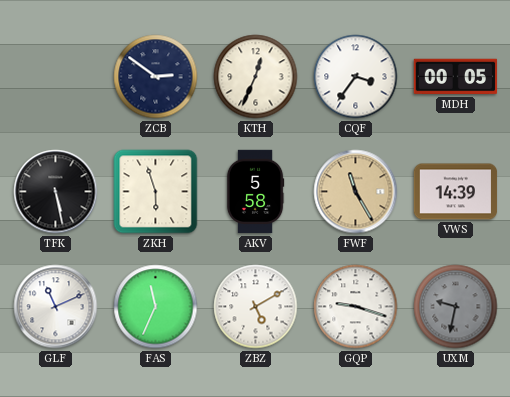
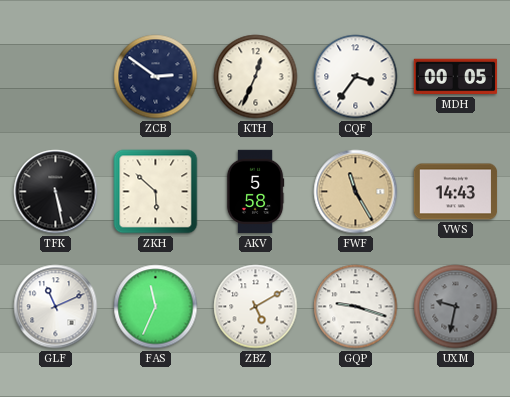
ZKH: 5:57 -> 5:52
VWS: 14:39 -> 14:43
